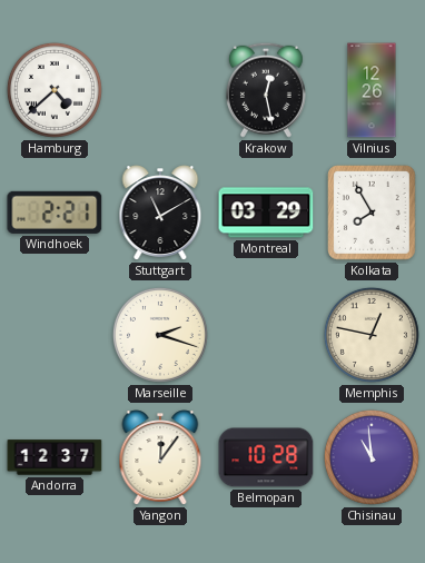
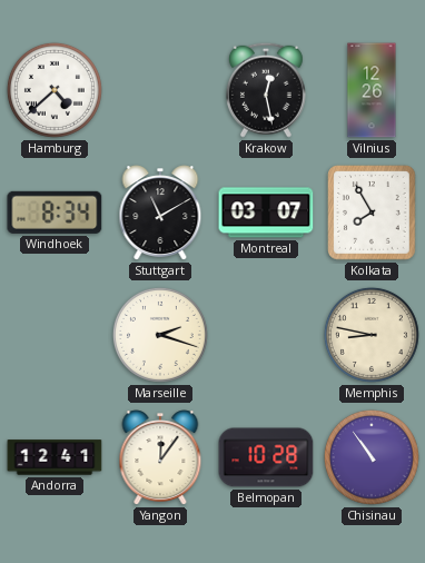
Windhoek: 2:21 -> 8:34
Montreal: 03:29 -> 03:07
Memphis: 12:47 -> 8:47
Andorra: 12:37 -> 12:41
Chisinau: 10:59 -> 10:54
